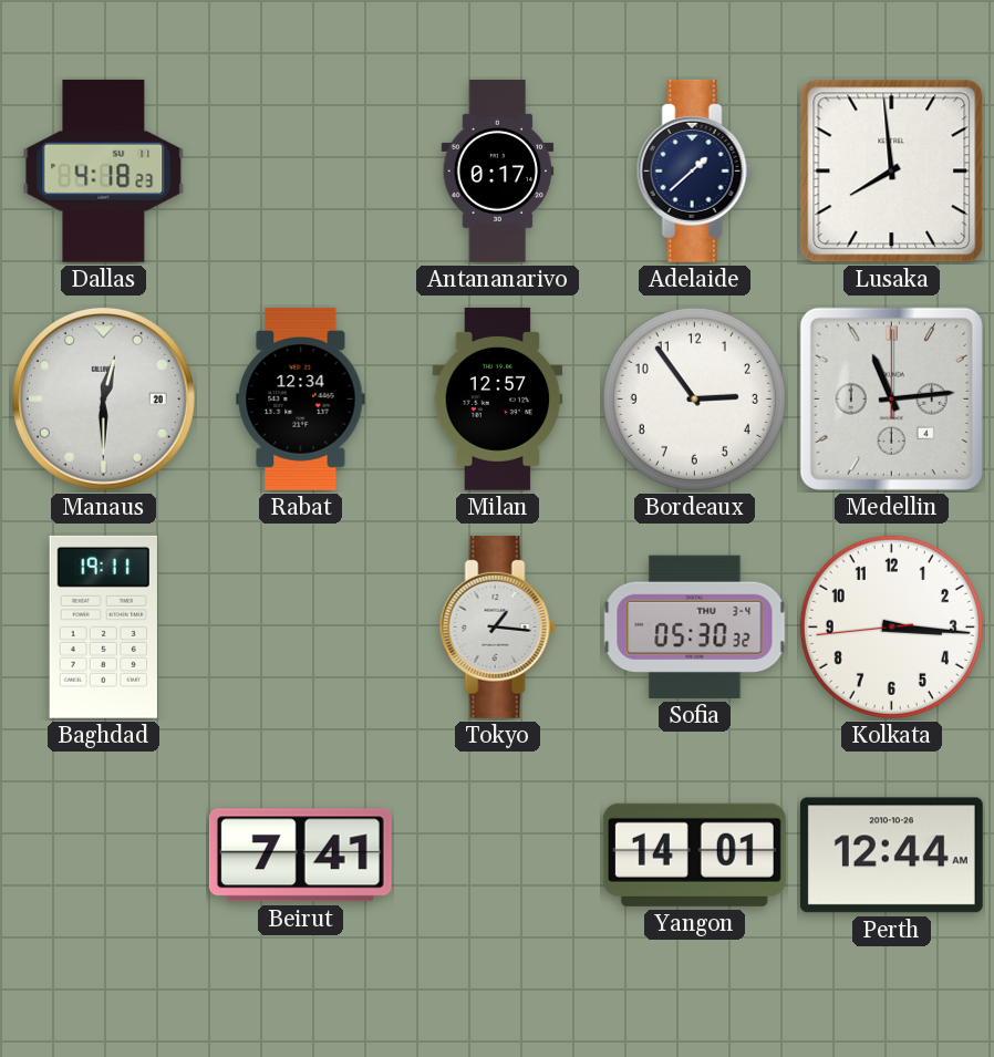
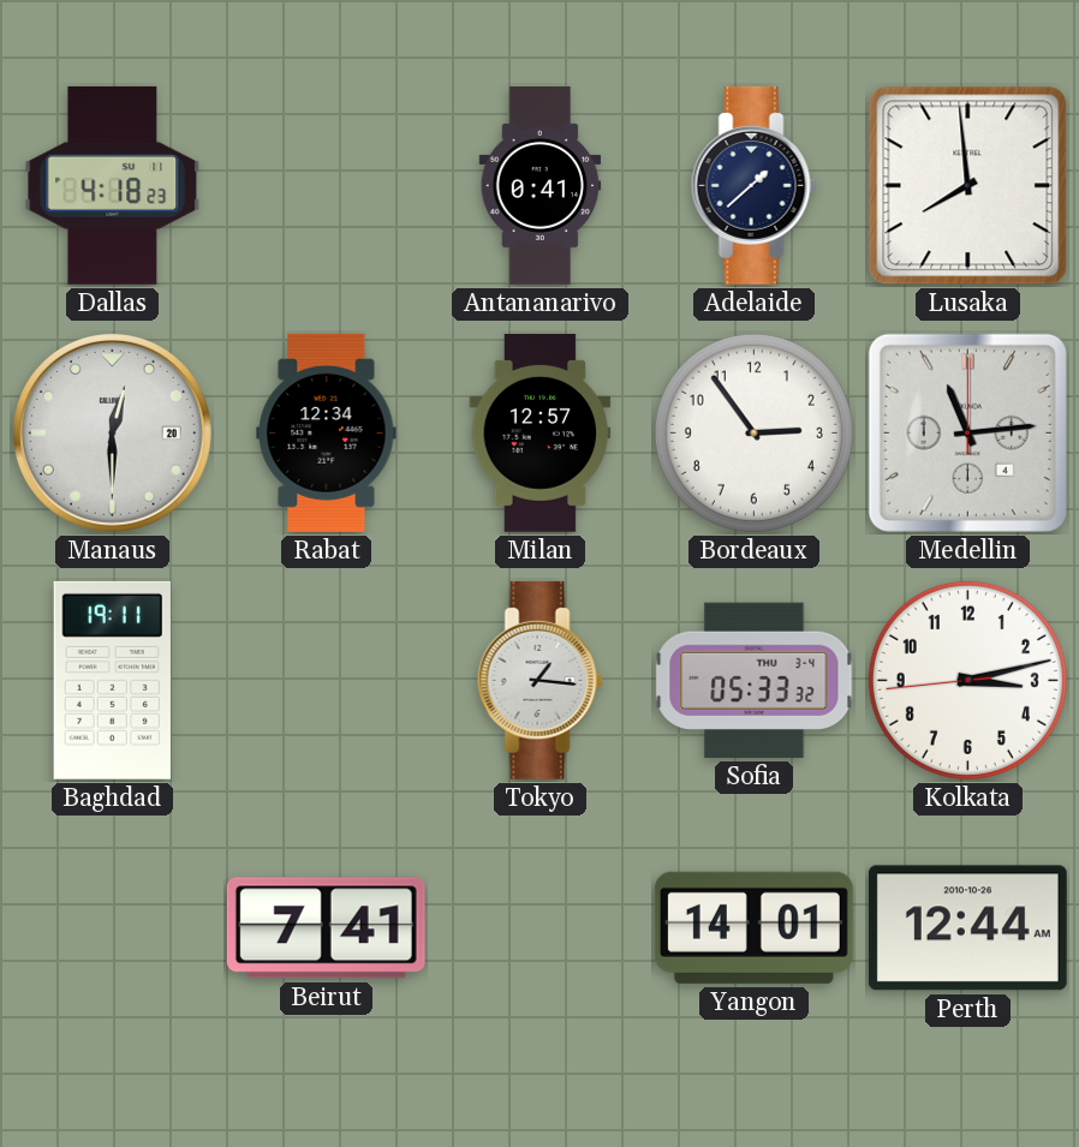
Antananarivo: 0:17 -> 0:41
Sofia: 05:30 -> 05:33
Kolkata: 3:15 -> 3:12
